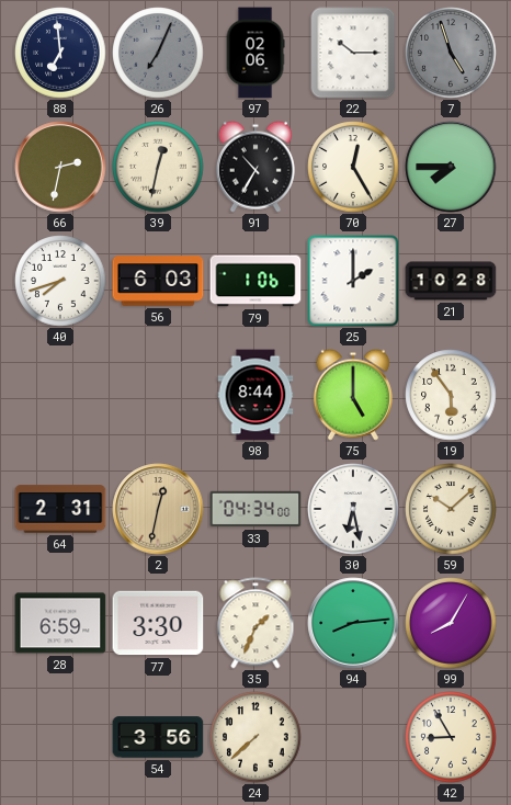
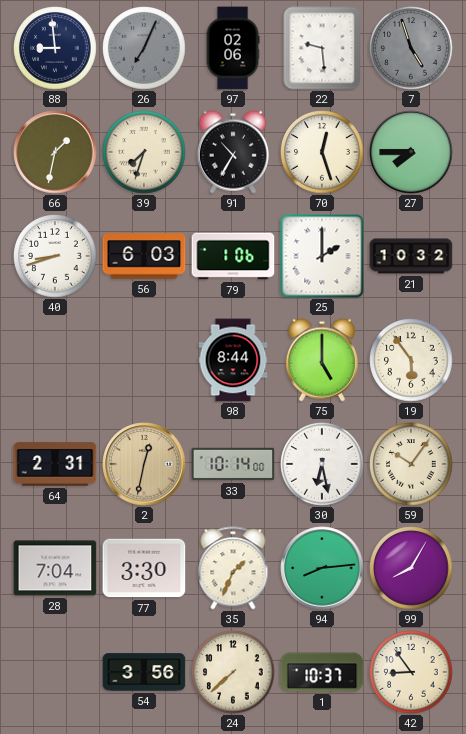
88: 6:59 -> 8:59
22: 10:15 -> 9:29
66: 2:32 -> 1:32
39: 12:32 -> 7:33
70: 12:25 -> 12:27
40: 7:42 -> 8:42
21: 10:28 -> 10:32
33: 04:34 -> 10:14
59: 10:08 -> 10:06
28: 6:59 -> 7:04
1: none -> 10:37
42: 8:55 -> 8:54
